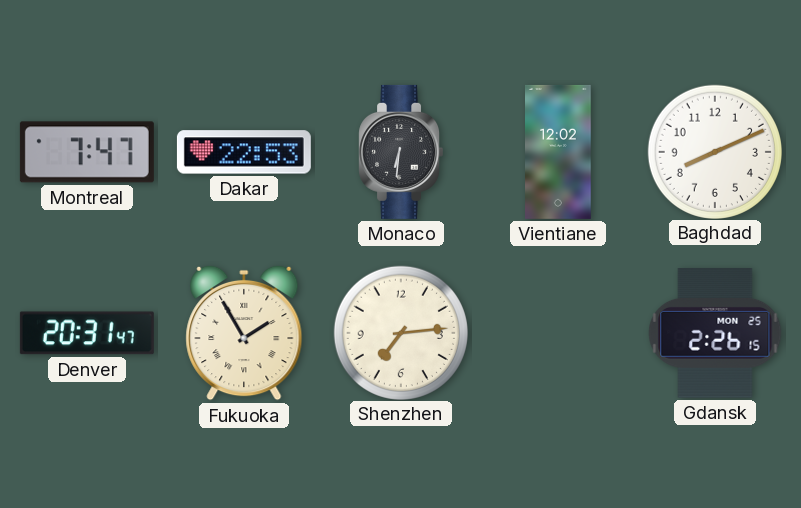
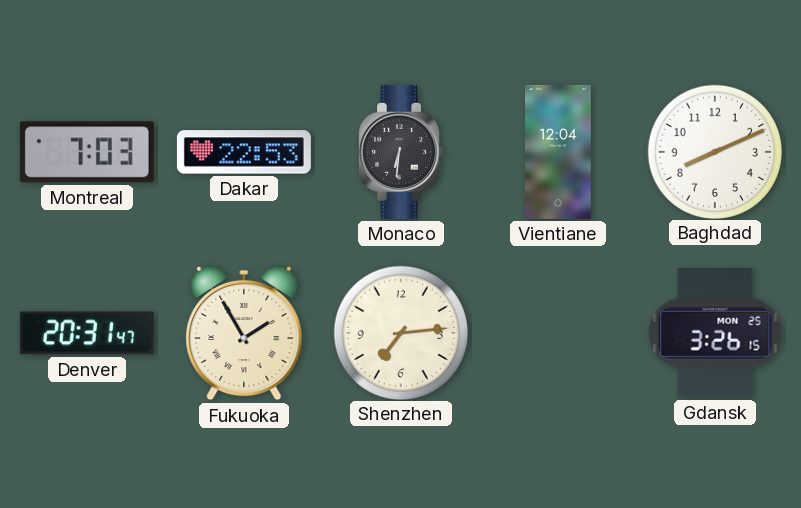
Montreal: 7:47 -> 7:03
Vientiane: 12:02 -> 12:04
Gdansk: 2:26 -> 3:26
